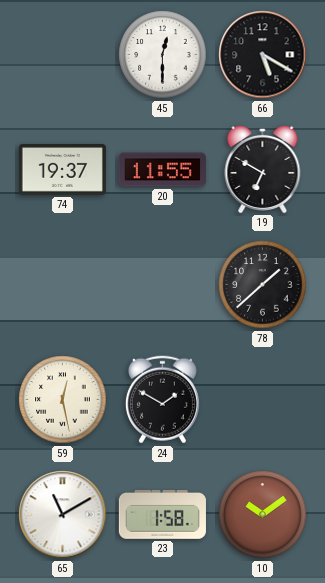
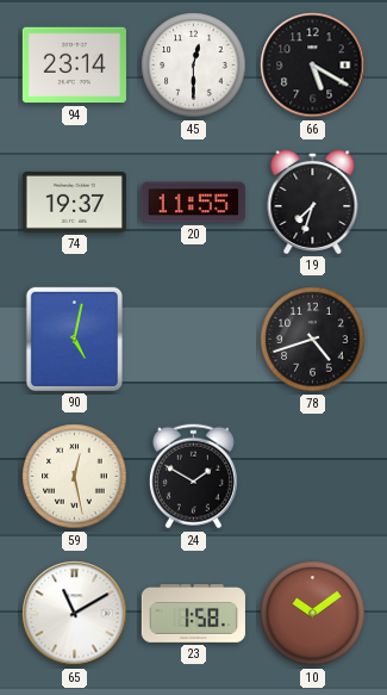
94: none -> 23:14
19: 6:50 -> 7:33
90: none -> 5:02
78: 1:38 -> 4:42
